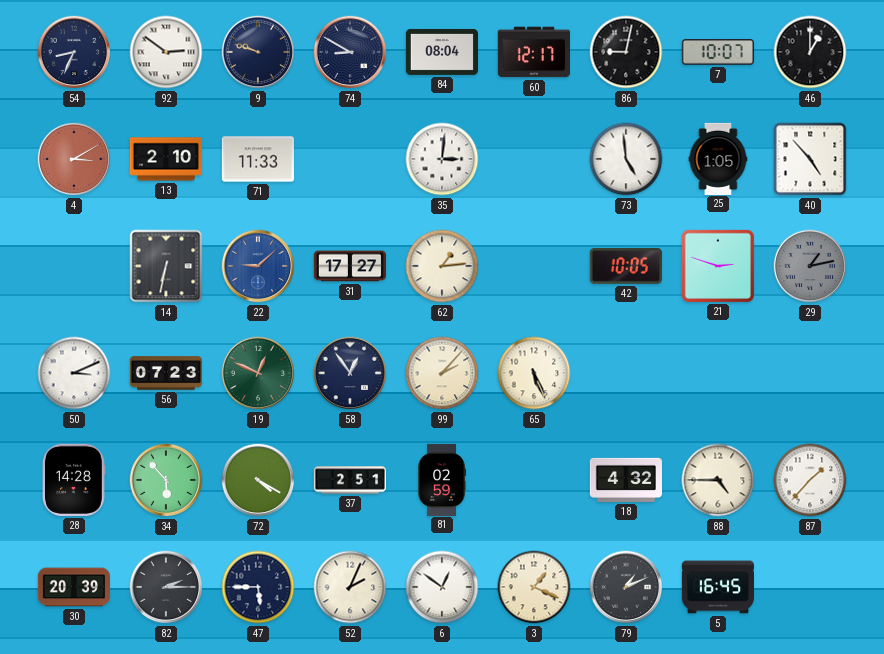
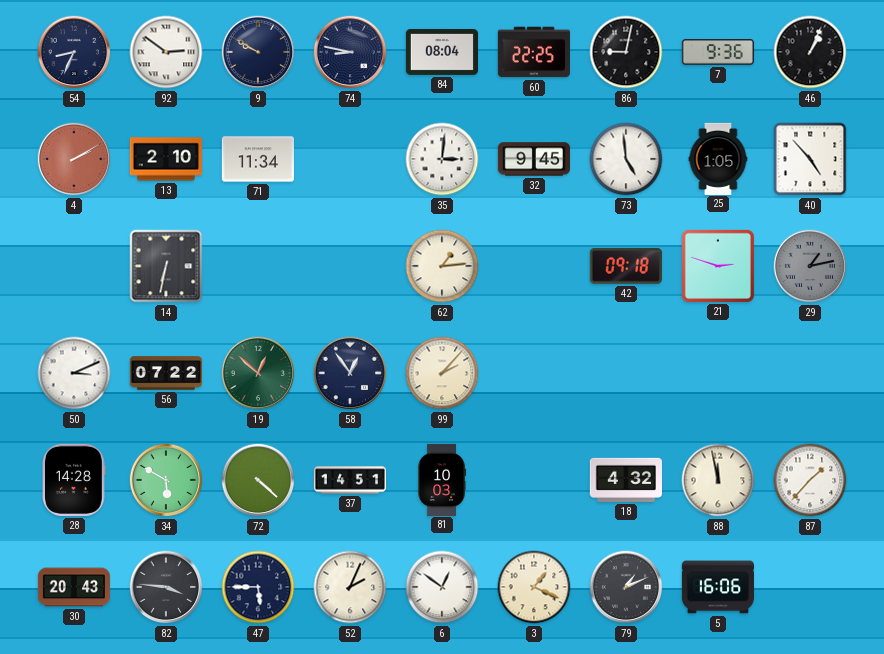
9: 9:48 -> 9:50
74: 8:50 -> 8:47
60: 12:17 -> 22:25
7: 10:07 -> 9:36
46: 1:00 -> 1:04
4: 3:10 -> 2:10
71: 11:33 -> 11:34
32: none -> 9:45
22: 9:08 -> none
31: 17:27 -> none
42: 10:05 -> 09:18
56: 07:23 -> 07:22
19: 12:49 -> 12:52
65: 5:26 -> none
34: 5:53 -> 5:50
72: 4:20 -> 4:22
37: 2:51 -> 14:51
81: 02:59 -> 10:03
88: 4:45 -> 11:58
30: 20:39 -> 20:43
82: 2:15 -> 3:46
5: 16:45 -> 16:06
